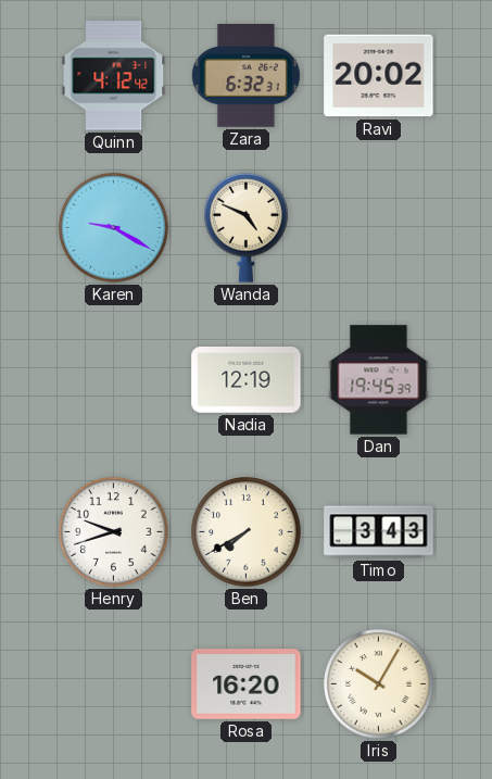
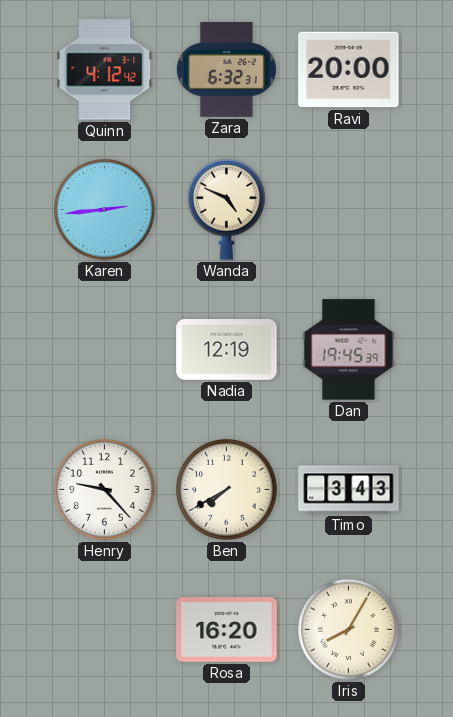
Ravi: 20:02 -> 20:00
Karen: 9:20 -> 2:44
Henry: 9:42 -> 9:23
Iris: 10:05 -> 8:05
